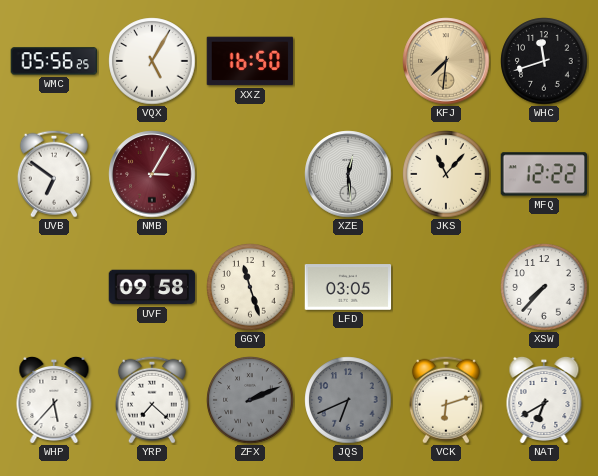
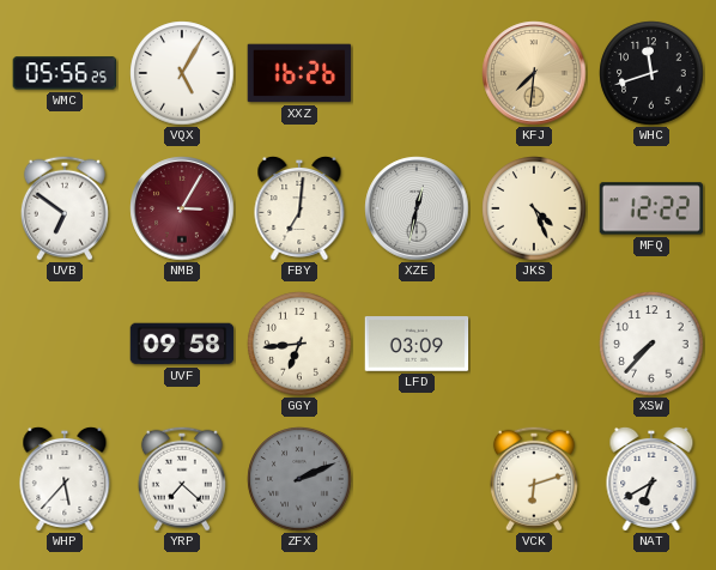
XXZ: 16:50 -> 16:26
FBY: none -> 7:01
XZE: 12:29 -> 12:32
JKS: 11:07 -> 4:26
GGY: 11:27 -> 6:44
LFD: 03:05 -> 03:09
JQS: 6:41 -> none
